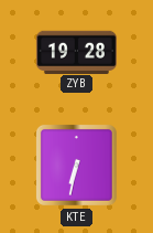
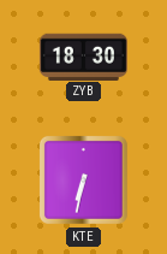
ZYB: 19:28 -> 18:30
